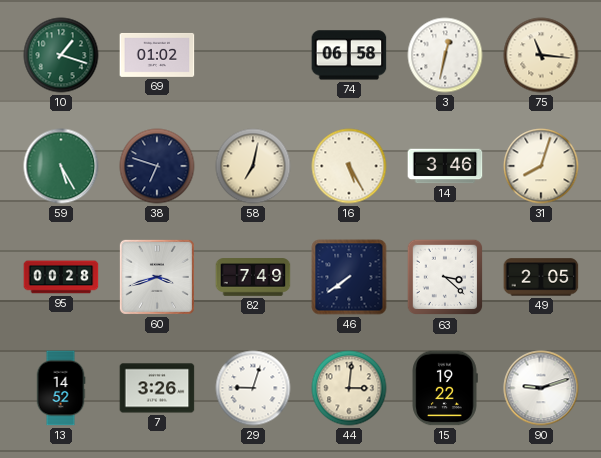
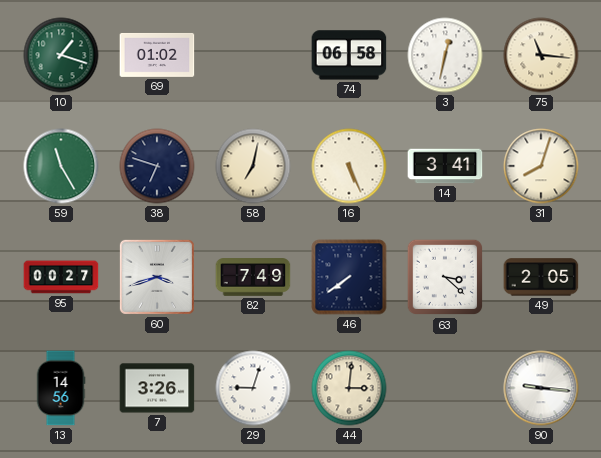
59: 5:25 -> 11:25
16: 5:25 -> 5:26
14: 3:46 -> 3:41
95: 00:28 -> 00:27
13: 14:52 -> 14:56
15: 19:22 -> none
90: 9:12 -> 9:16
